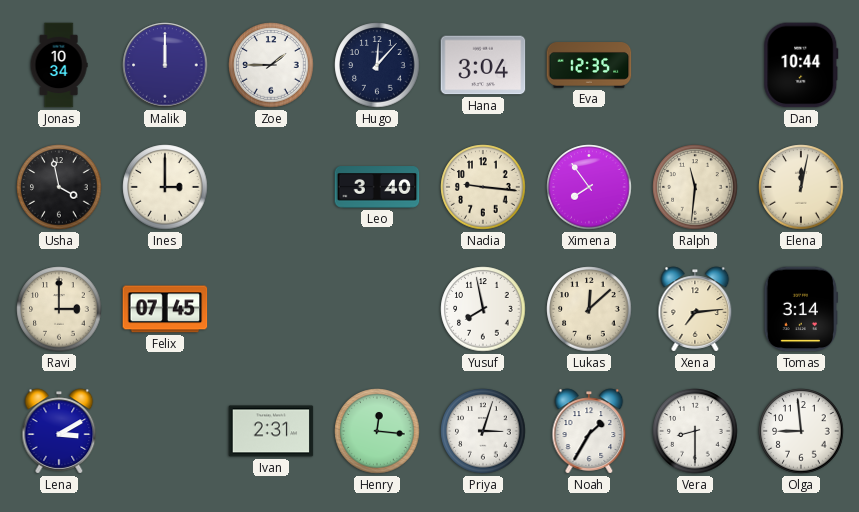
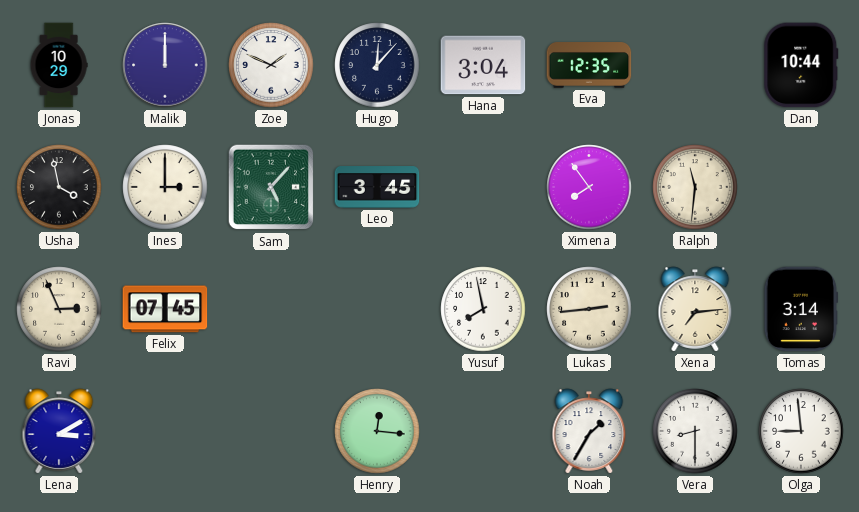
Jonas: 10:34 -> 10:29
Zoe: 1:45 -> 1:49
Sam: none -> 5:07
Leo: 3:40 -> 3:45
Nadia: 9:16 -> none
Elena: 12:02 -> none
Ravi: 3:00 -> 2:56
Lukas: 12:08 -> 2:44
Ivan: 2:31 -> none
Priya: 3:03 -> none
